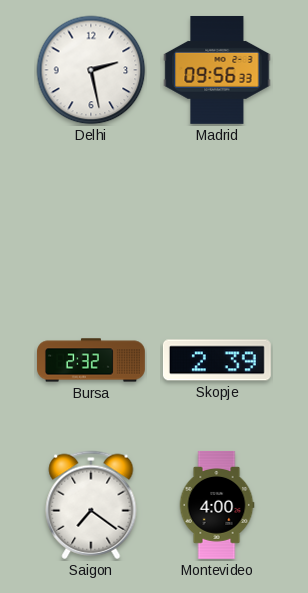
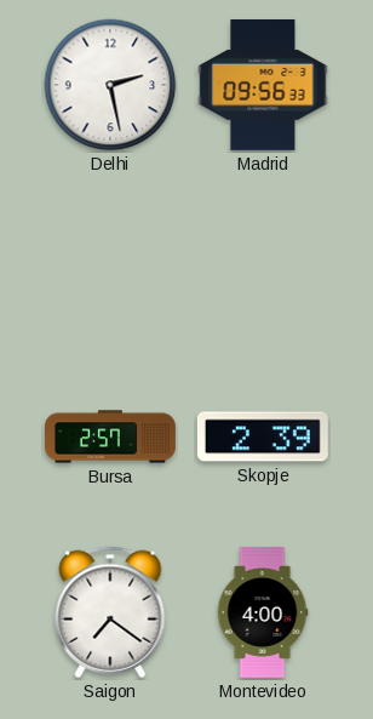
Bursa: 2:32 -> 2:57
